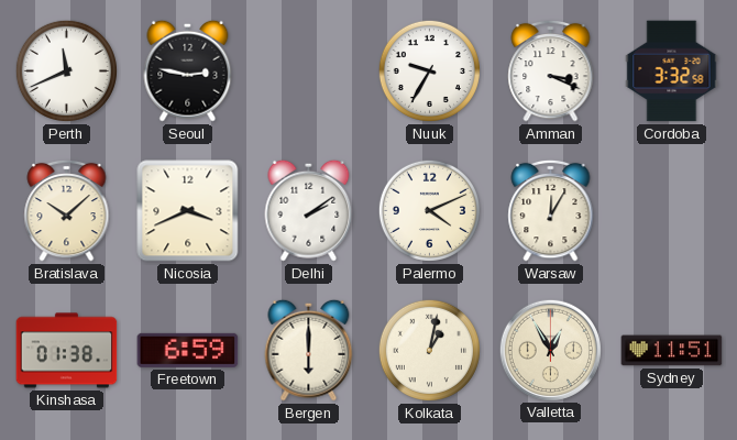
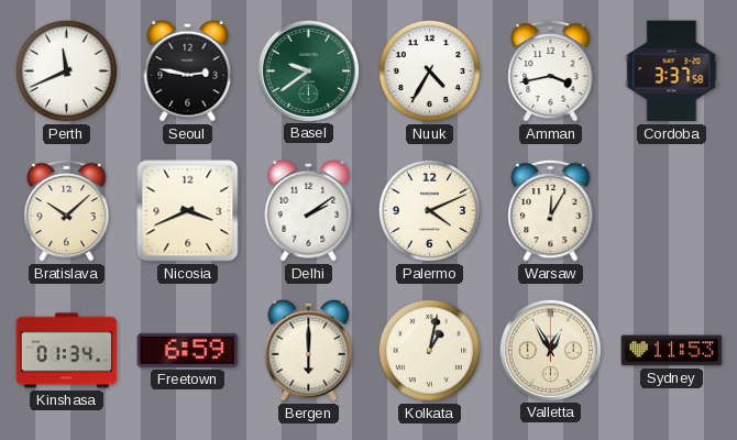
Basel: none -> 9:39
Nuuk: 9:35 -> 4:35
Amman: 3:19 -> 3:43
Cordoba: 3:32 -> 3:37
Kinshasa: 01:38 -> 01:34
Sydney: 11:51 -> 11:53
